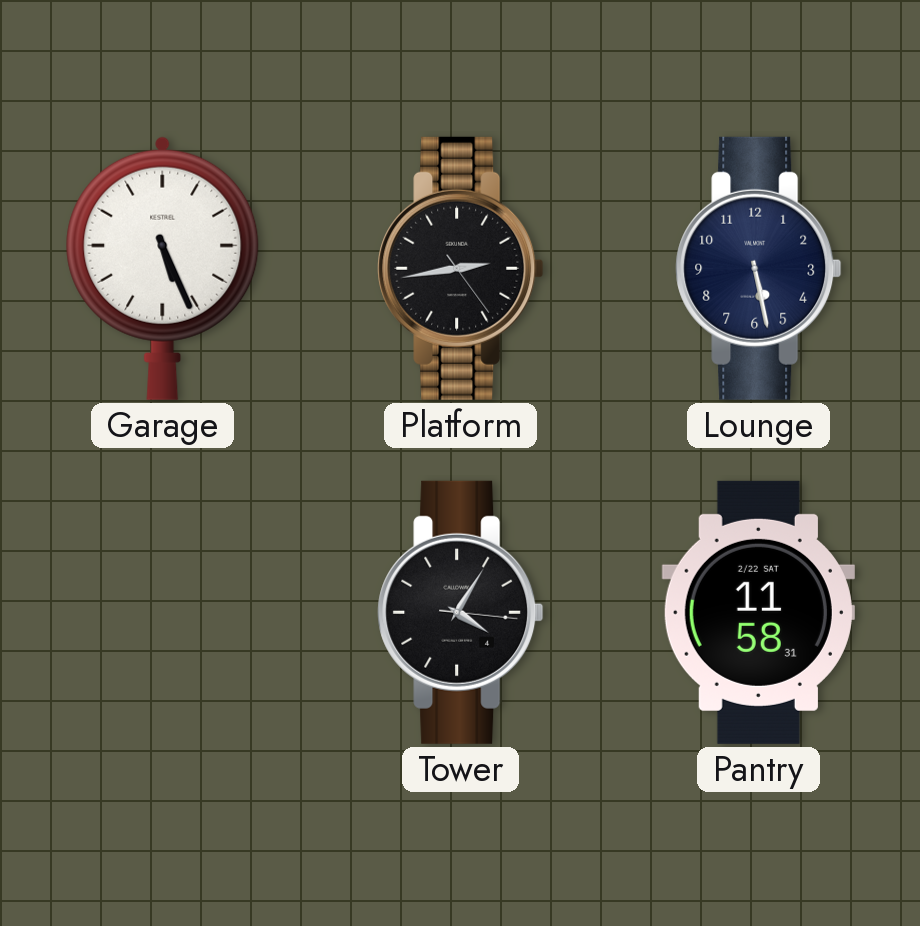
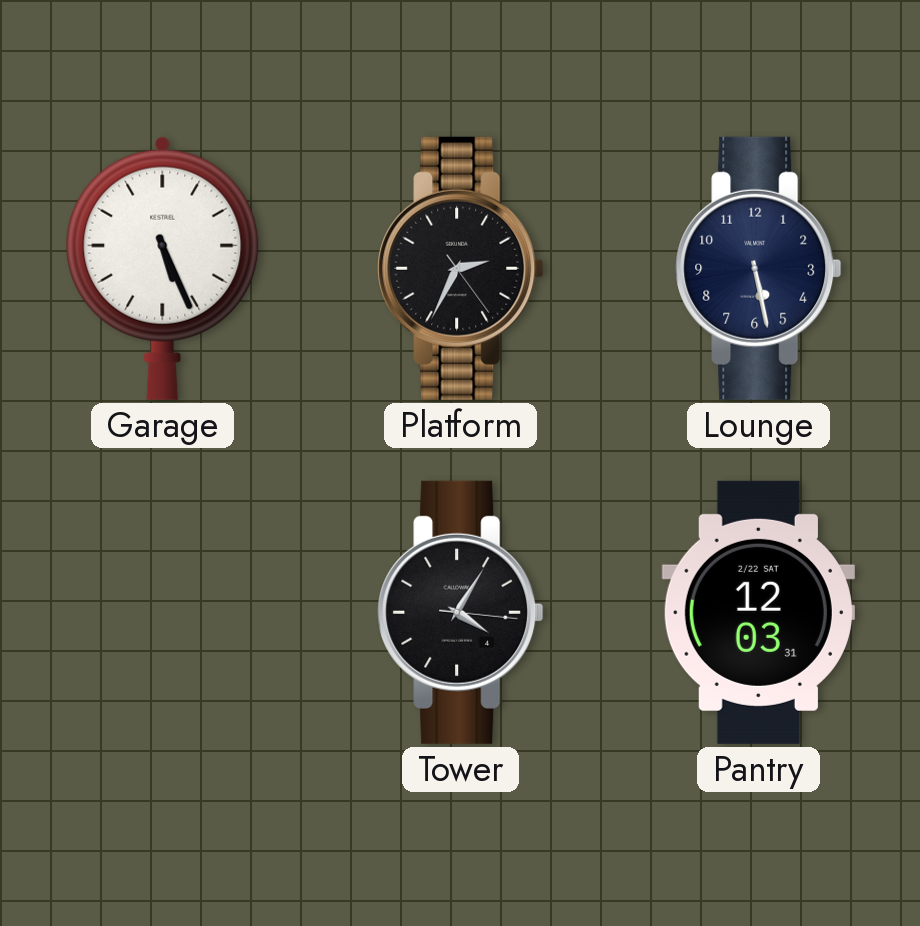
Platform: 2:43 -> 2:34
Pantry: 11:58 -> 12:03
